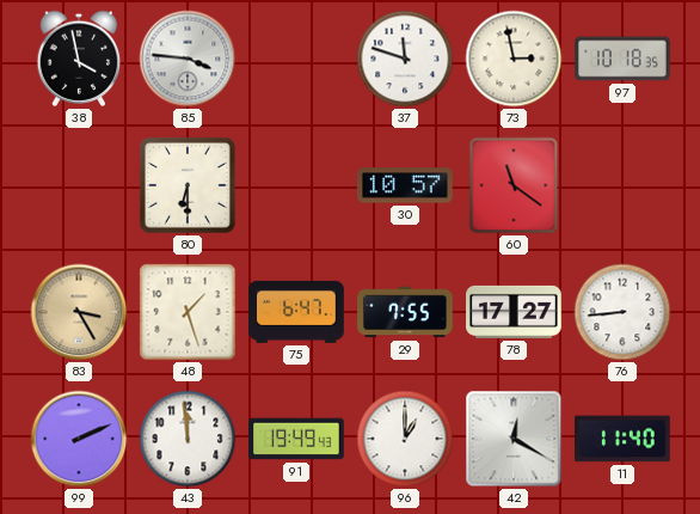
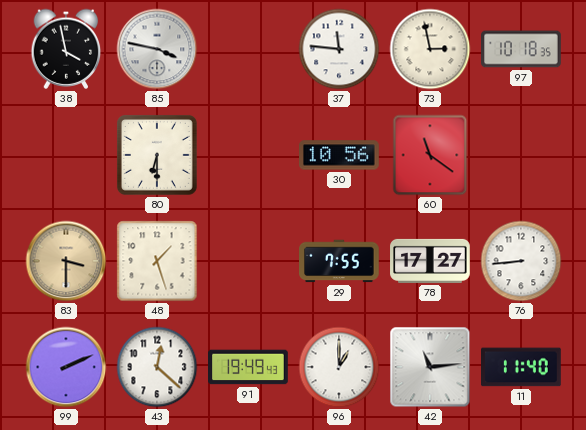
85: 3:46 -> 3:47
37: 11:48 -> 11:46
30: 10:57 -> 10:56
83: 3:25 -> 3:30
75: 6:47 -> none
43: 11:59 -> 12:22
42: 12:20 -> 11:14
